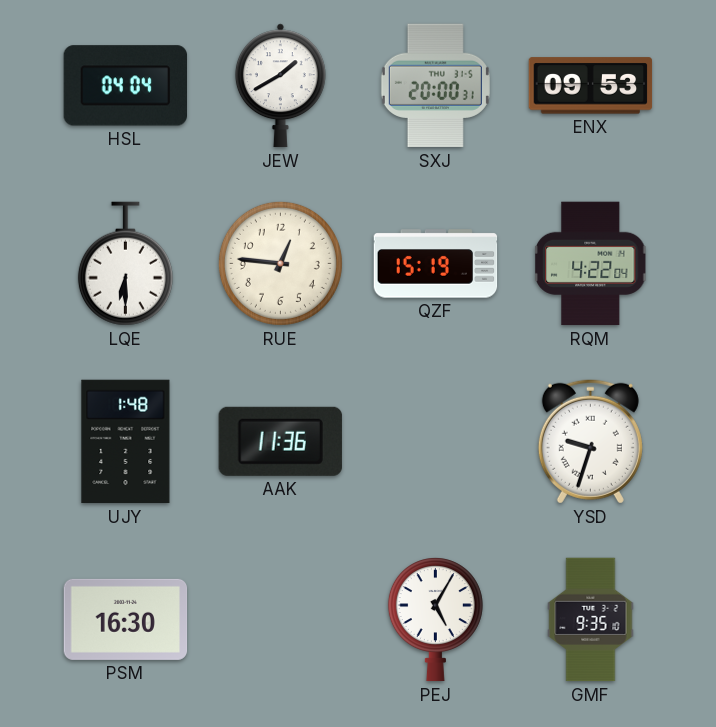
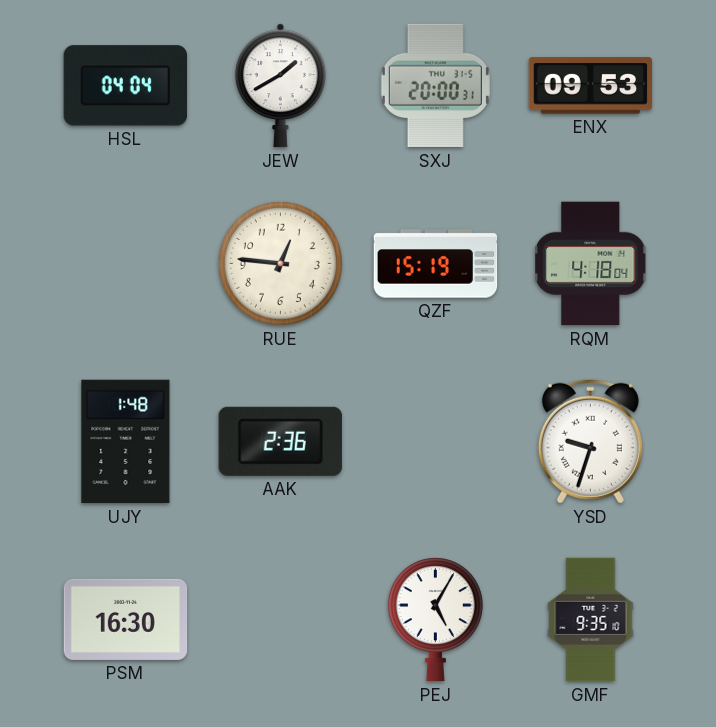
LQE: 6:30 -> none
RQM: 4:22 -> 4:18
AAK: 11:36 -> 2:36
